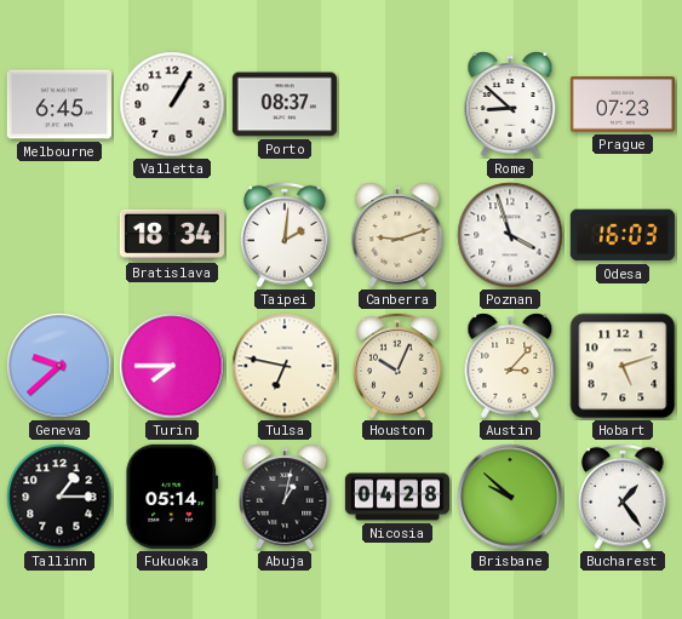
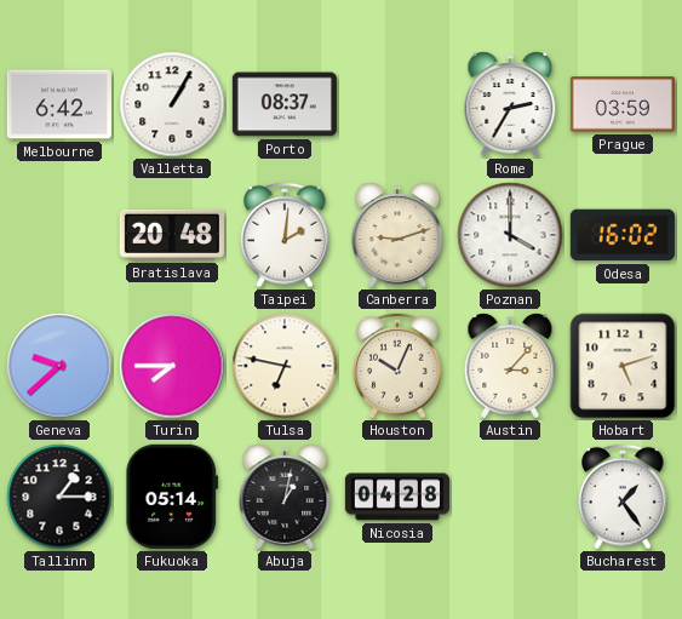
Melbourne: 6:45 -> 6:42
Rome: 8:52 -> 2:35
Prague: 07:23 -> 03:59
Bratislava: 18:34 -> 20:48
Poznan: 3:57 -> 4:00
Odesa: 16:03 -> 16:02
Brisbane: 9:52 -> none
